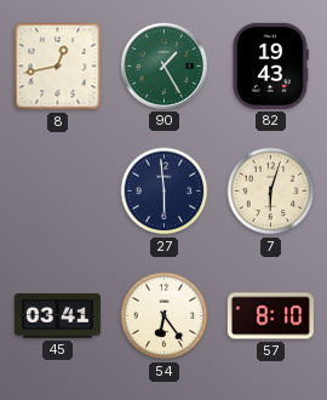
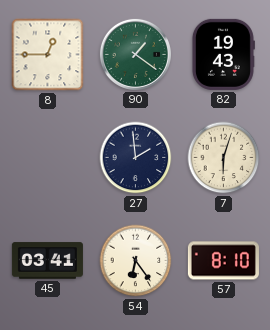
8: 12:43 -> 12:45
90: 1:25 -> 1:21
27: 5:59 -> 1:59
